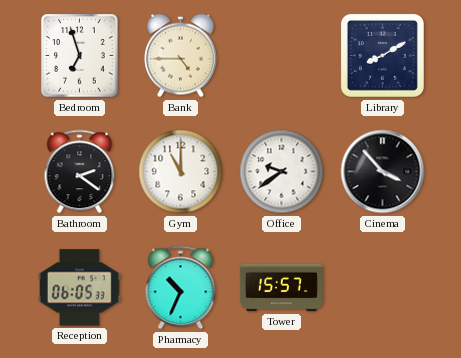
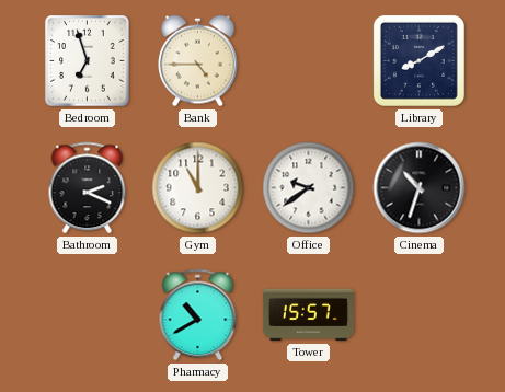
Bathroom: 2:21 -> 2:19
Cinema: 3:53 -> 10:33
Reception: 06:05 -> none
Pharmacy: 10:34 -> 10:40
